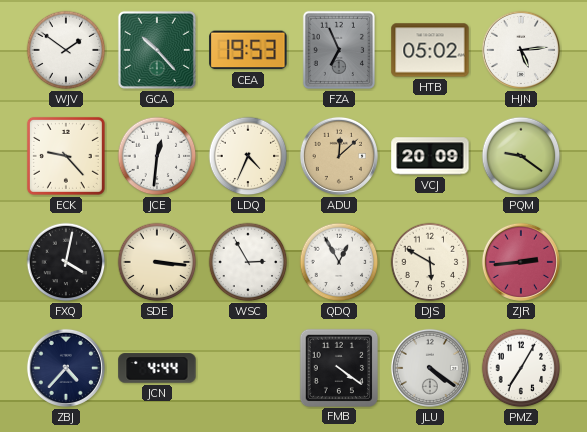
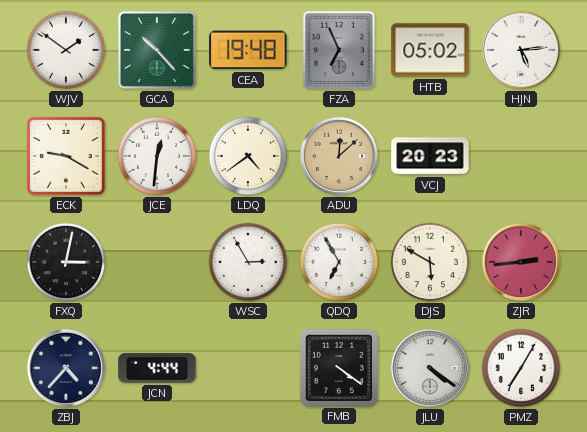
CEA: 19:53 -> 19:48
ECK: 9:23 -> 9:20
LDQ: 4:34 -> 4:39
VCJ: 20:09 -> 20:23
PQM: 9:21 -> none
FXQ: 4:02 -> 3:02
SDE: 3:16 -> none
QDQ: 12:55 -> 6:55
